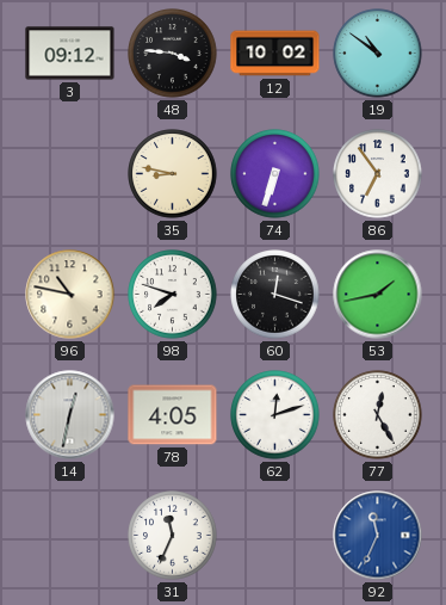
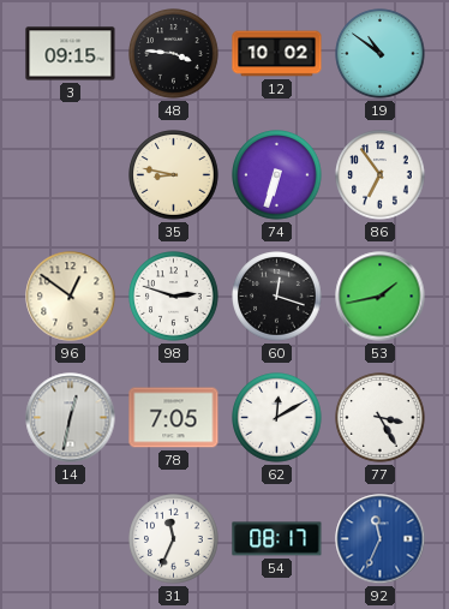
3: 09:12 -> 09:15
96: 10:47 -> 12:51
98: 7:48 -> 2:48
78: 4:05 -> 7:05
62: 12:12 -> 12:10
77: 12:25 -> 3:25
54: none -> 08:17
